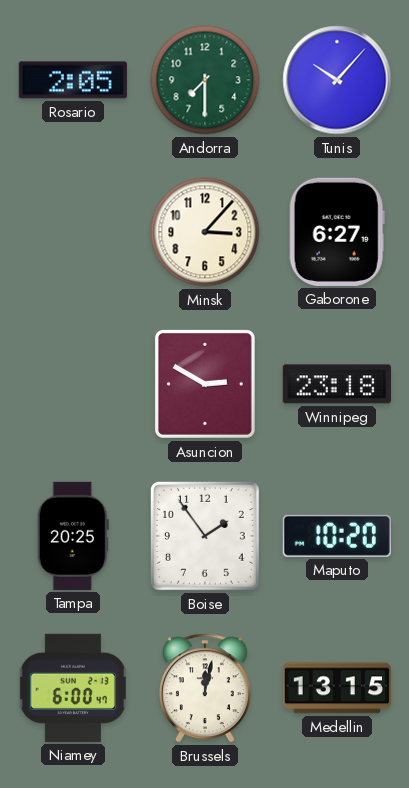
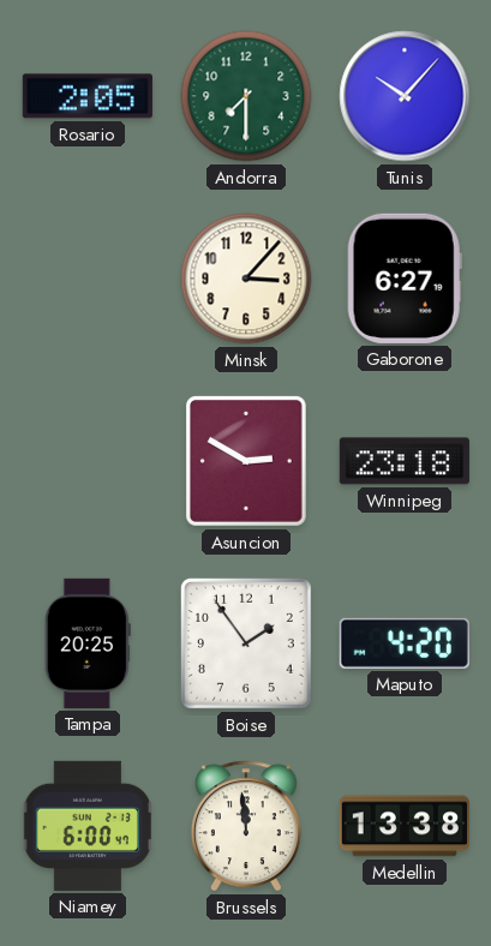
Maputo: 10:20 -> 4:20
Brussels: 12:02 -> 11:59
Medellin: 13:15 -> 13:38
